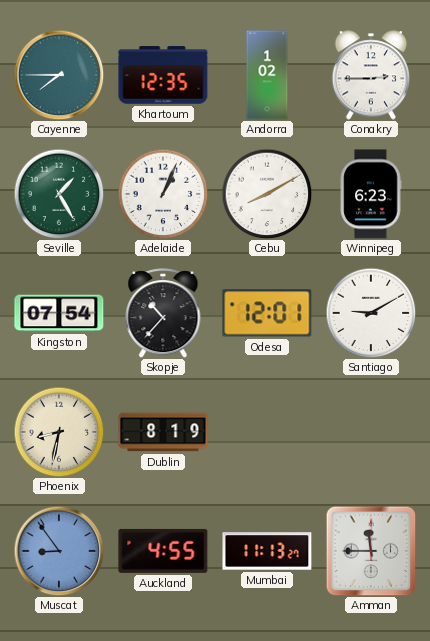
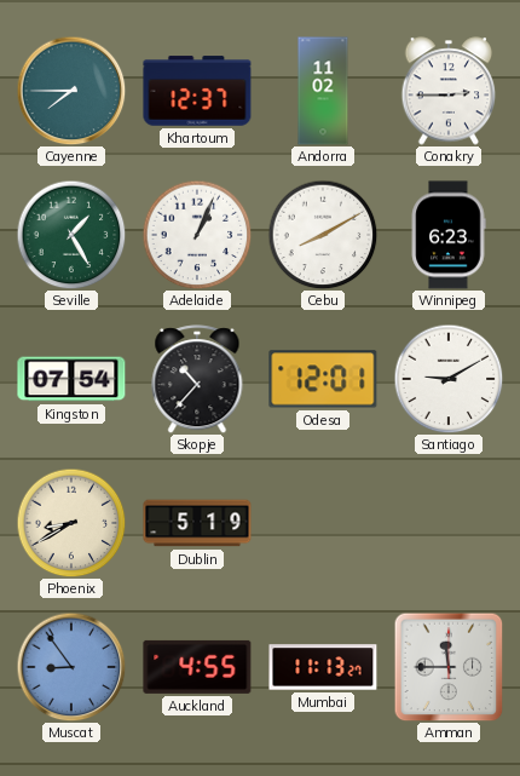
Khartoum: 12:35 -> 12:37
Andorra: 1:02 -> 11:02
Phoenix: 8:32 -> 8:40
Dublin: 8:19 -> 5:19
